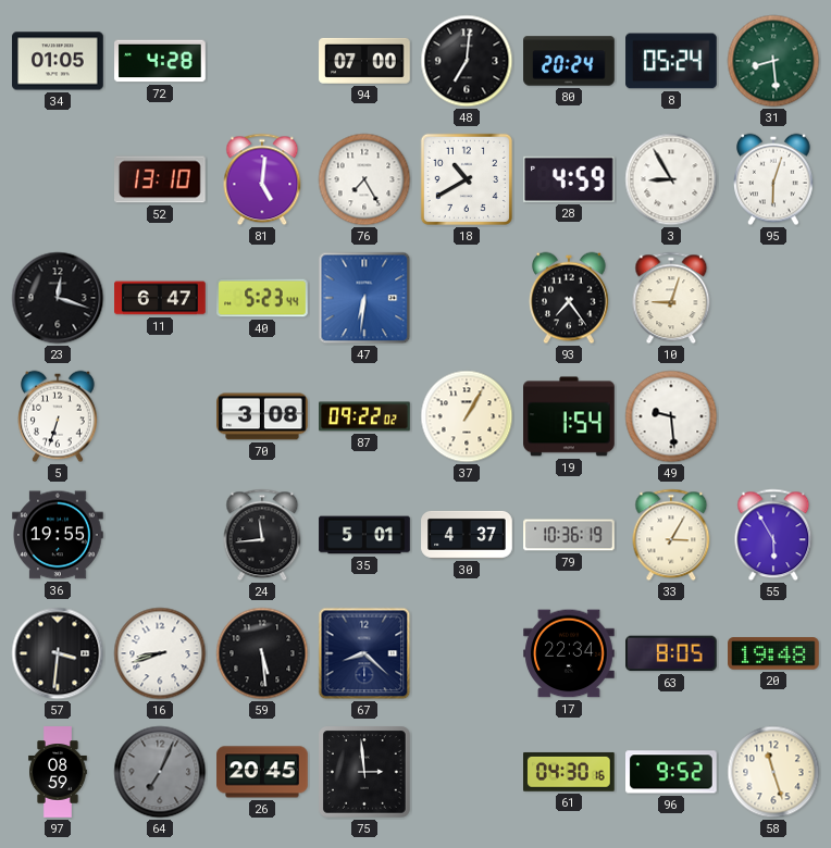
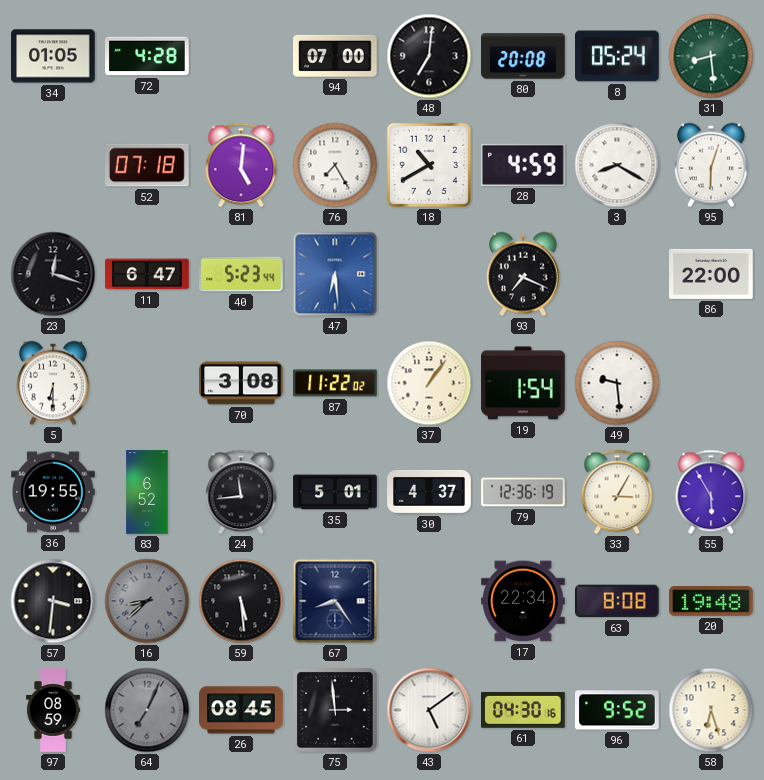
80: 20:24 -> 20:08
52: 13:10 -> 07:18
3: 8:55 -> 8:20
47: 6:31 -> 6:29
93: 7:24 -> 7:19
10: 9:03 -> none
86: none -> 22:00
5: 6:33 -> 6:30
87: 09:22 -> 11:22
37: 1:05 -> 1:06
83: none -> 6:52
79: 10:36 -> 12:36
16: 8:42 -> 8:38
16 dial: white -> grey
67: 8:22 -> 8:24
63: 8:05 -> 8:08
26: 20:45 -> 08:45
43: none -> 5:09
58: 11:27 -> 6:27
